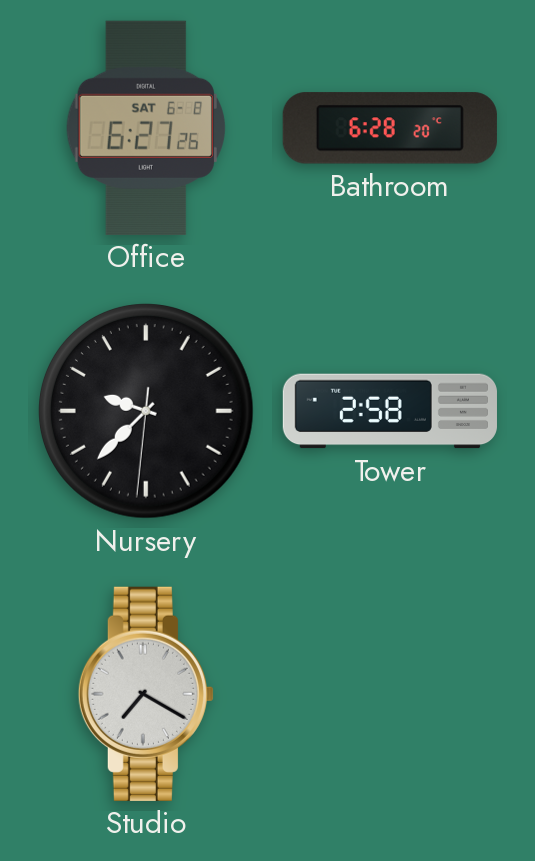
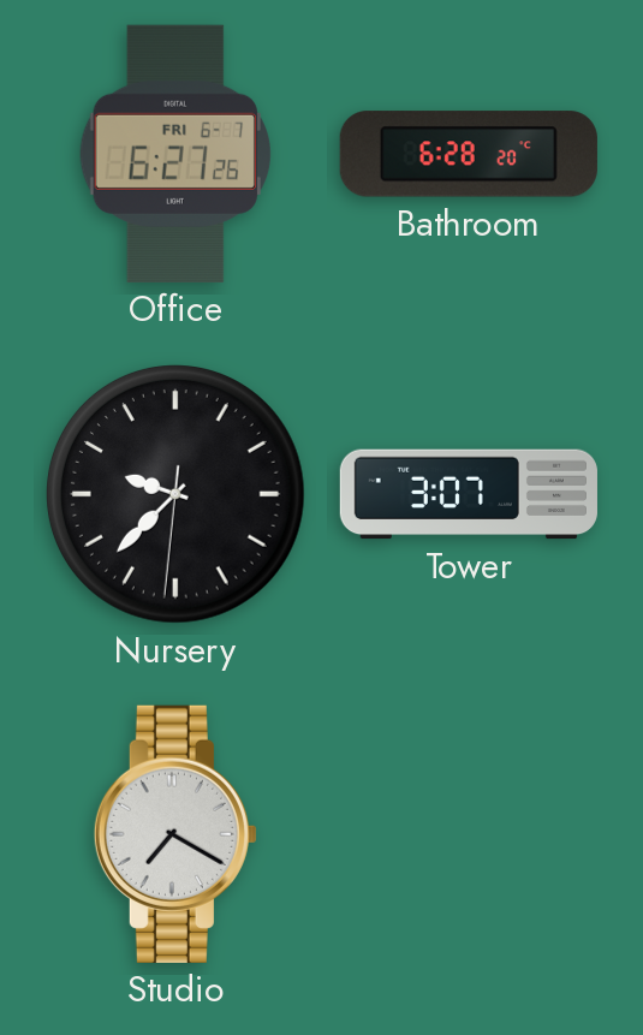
Office date: SAT 6-8 -> FRI 6-7
Tower: 2:58 -> 3:07
